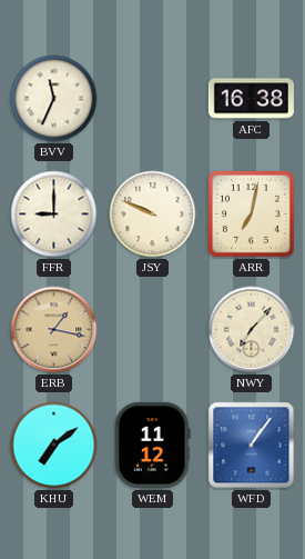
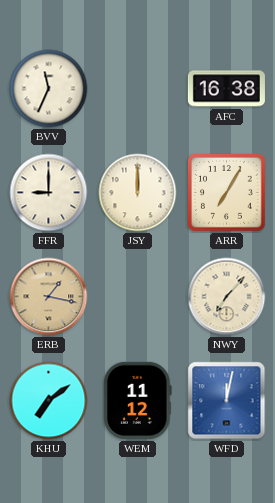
JSY: 9:49 -> 12:00
ARR: 7:02 -> 7:05
WFD: 1:06 -> 12:02
